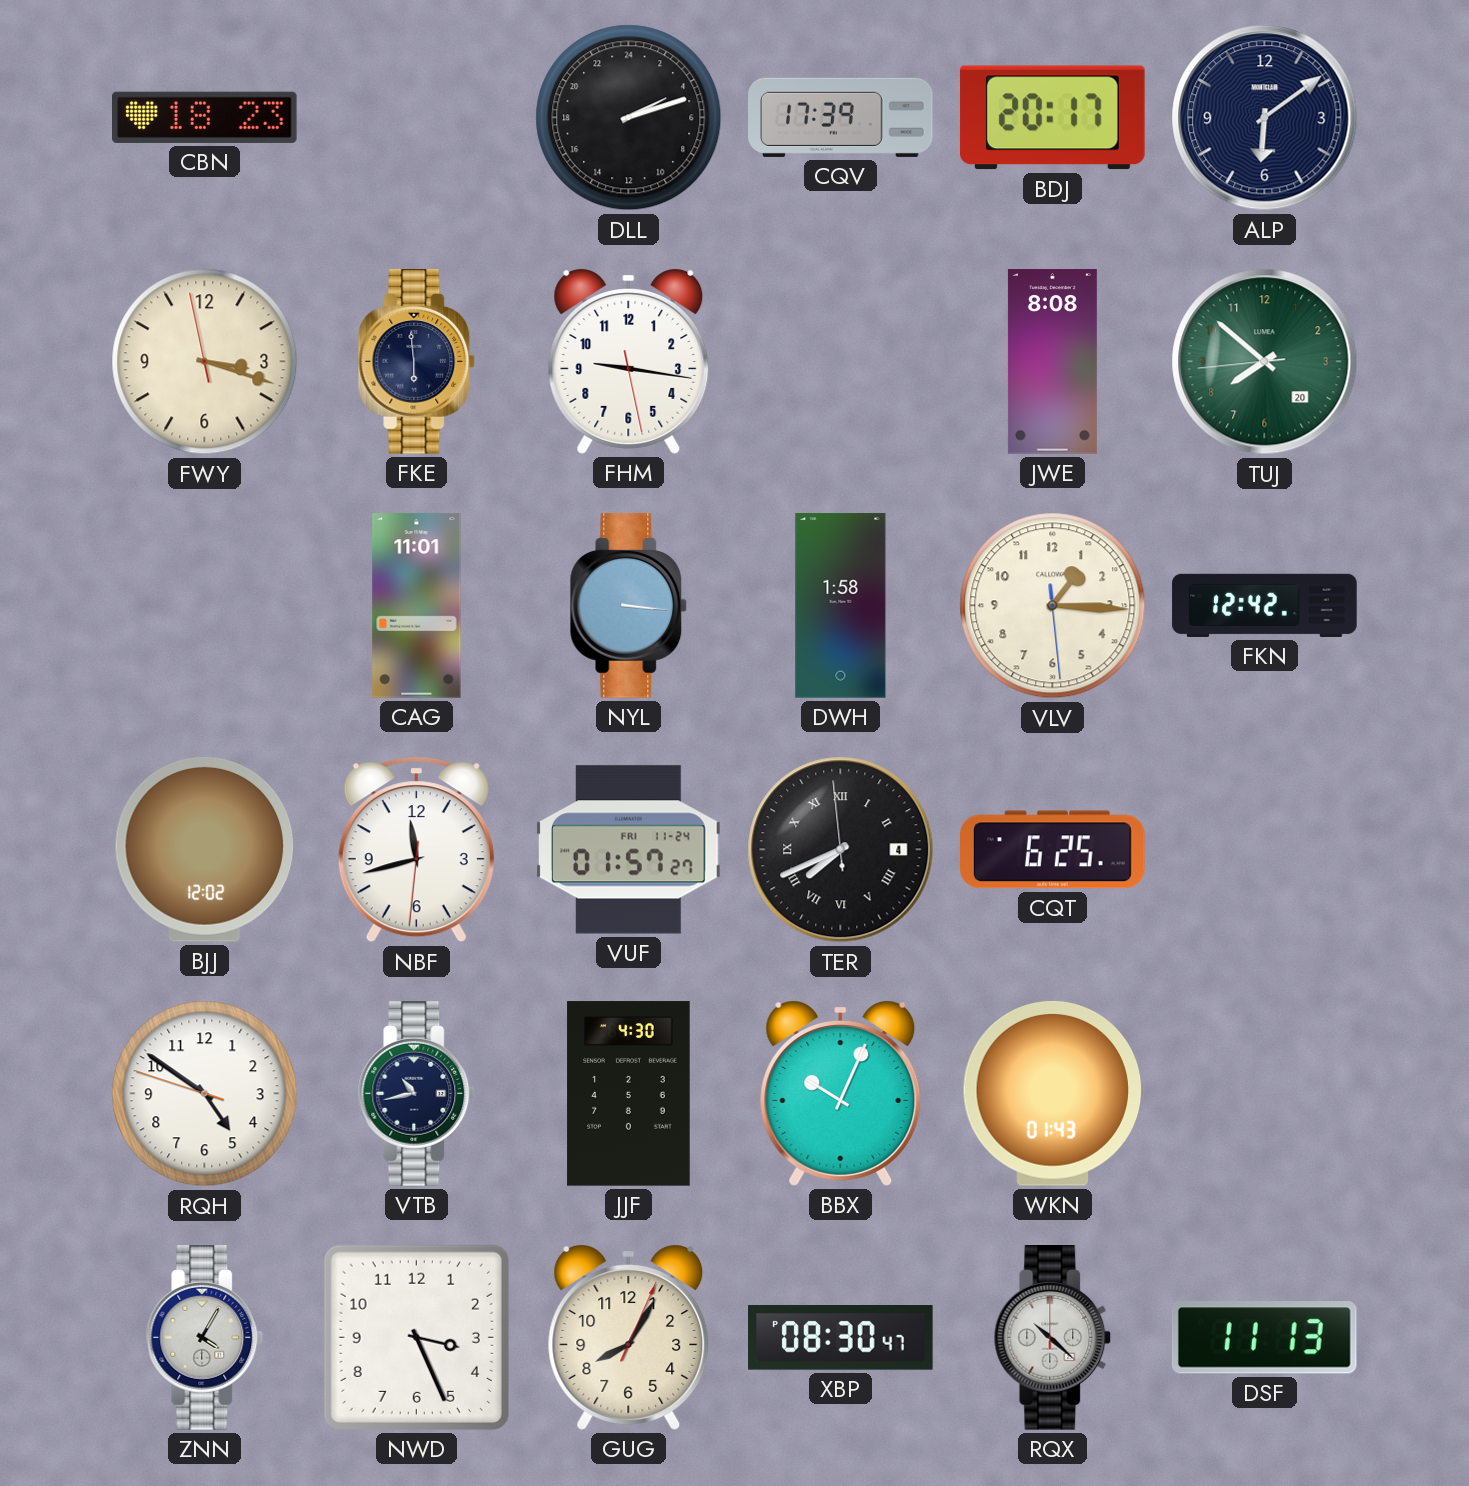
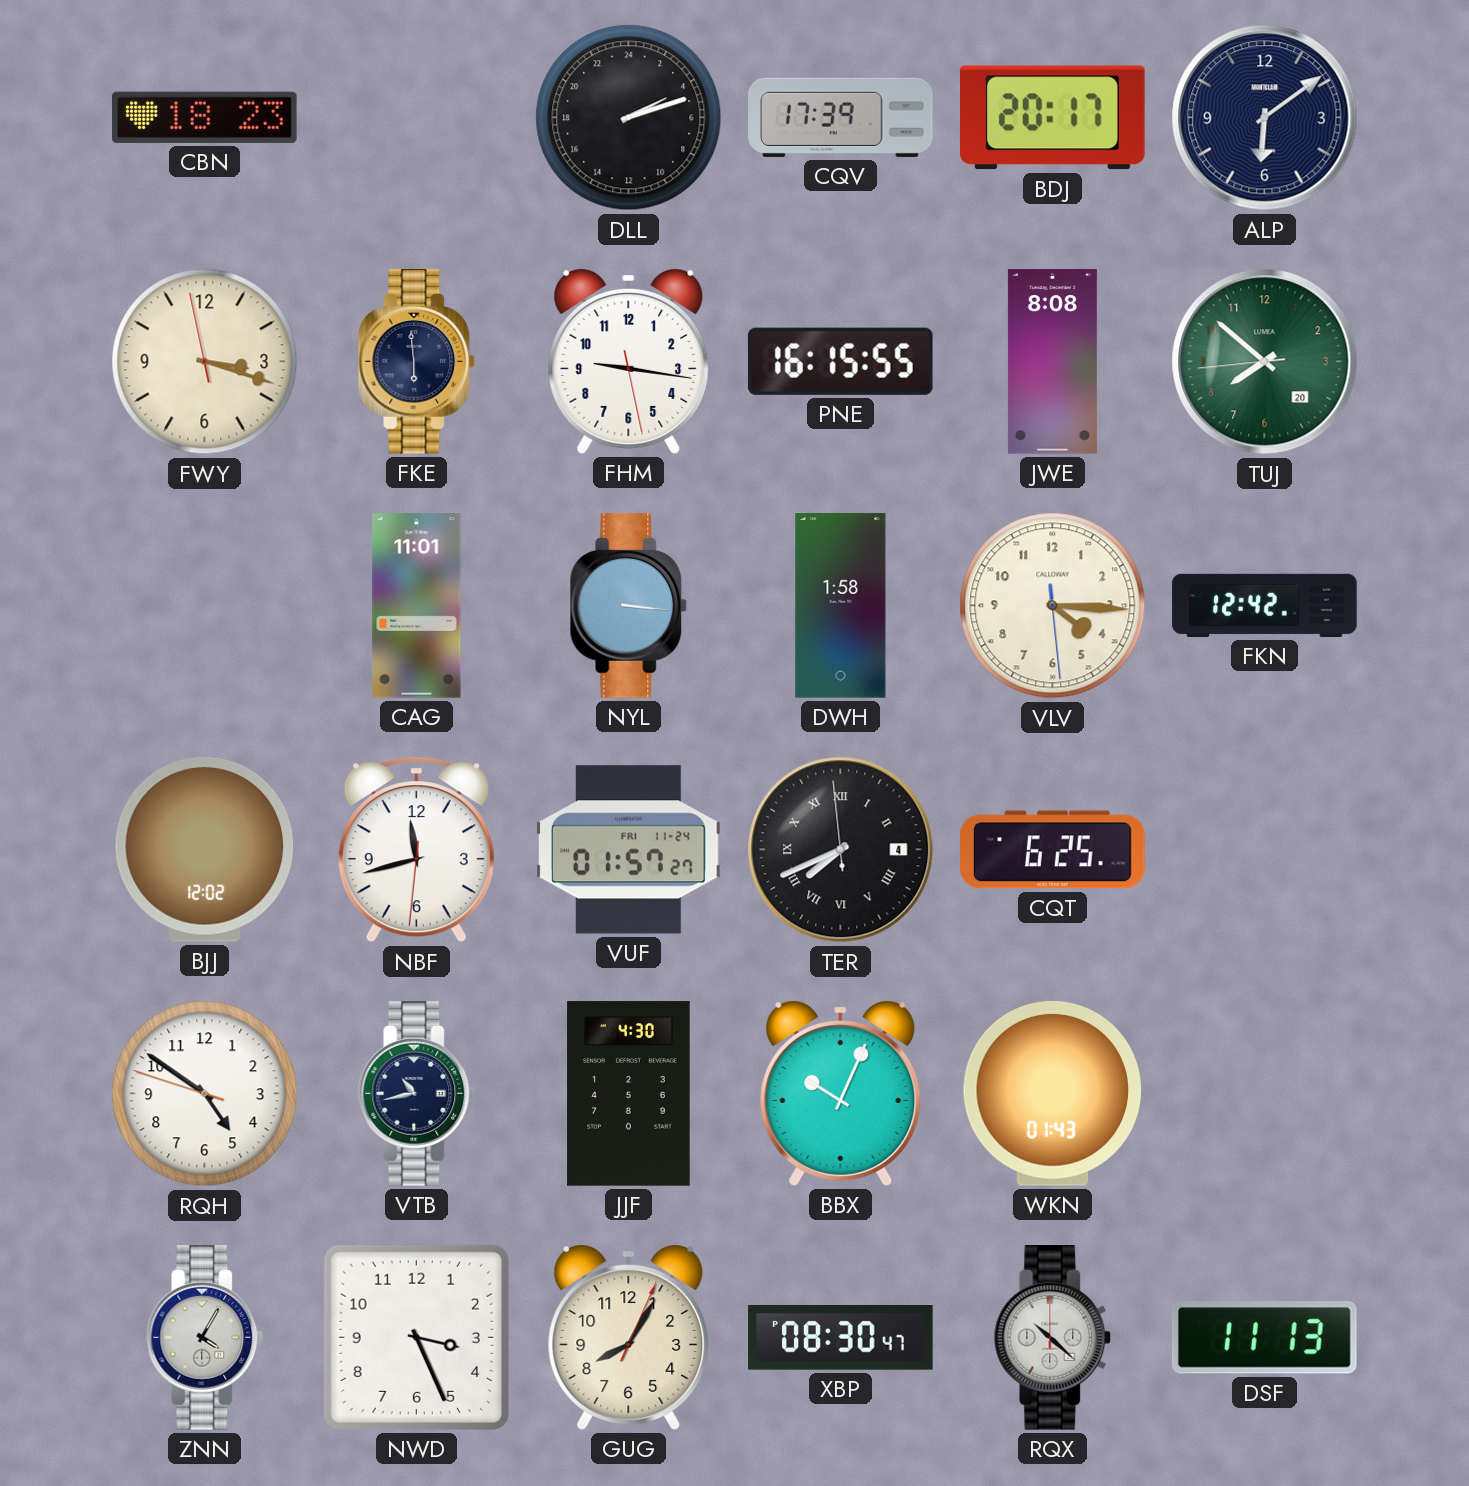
PNE: none -> 16:15
VLV: 1:15 -> 4:15
